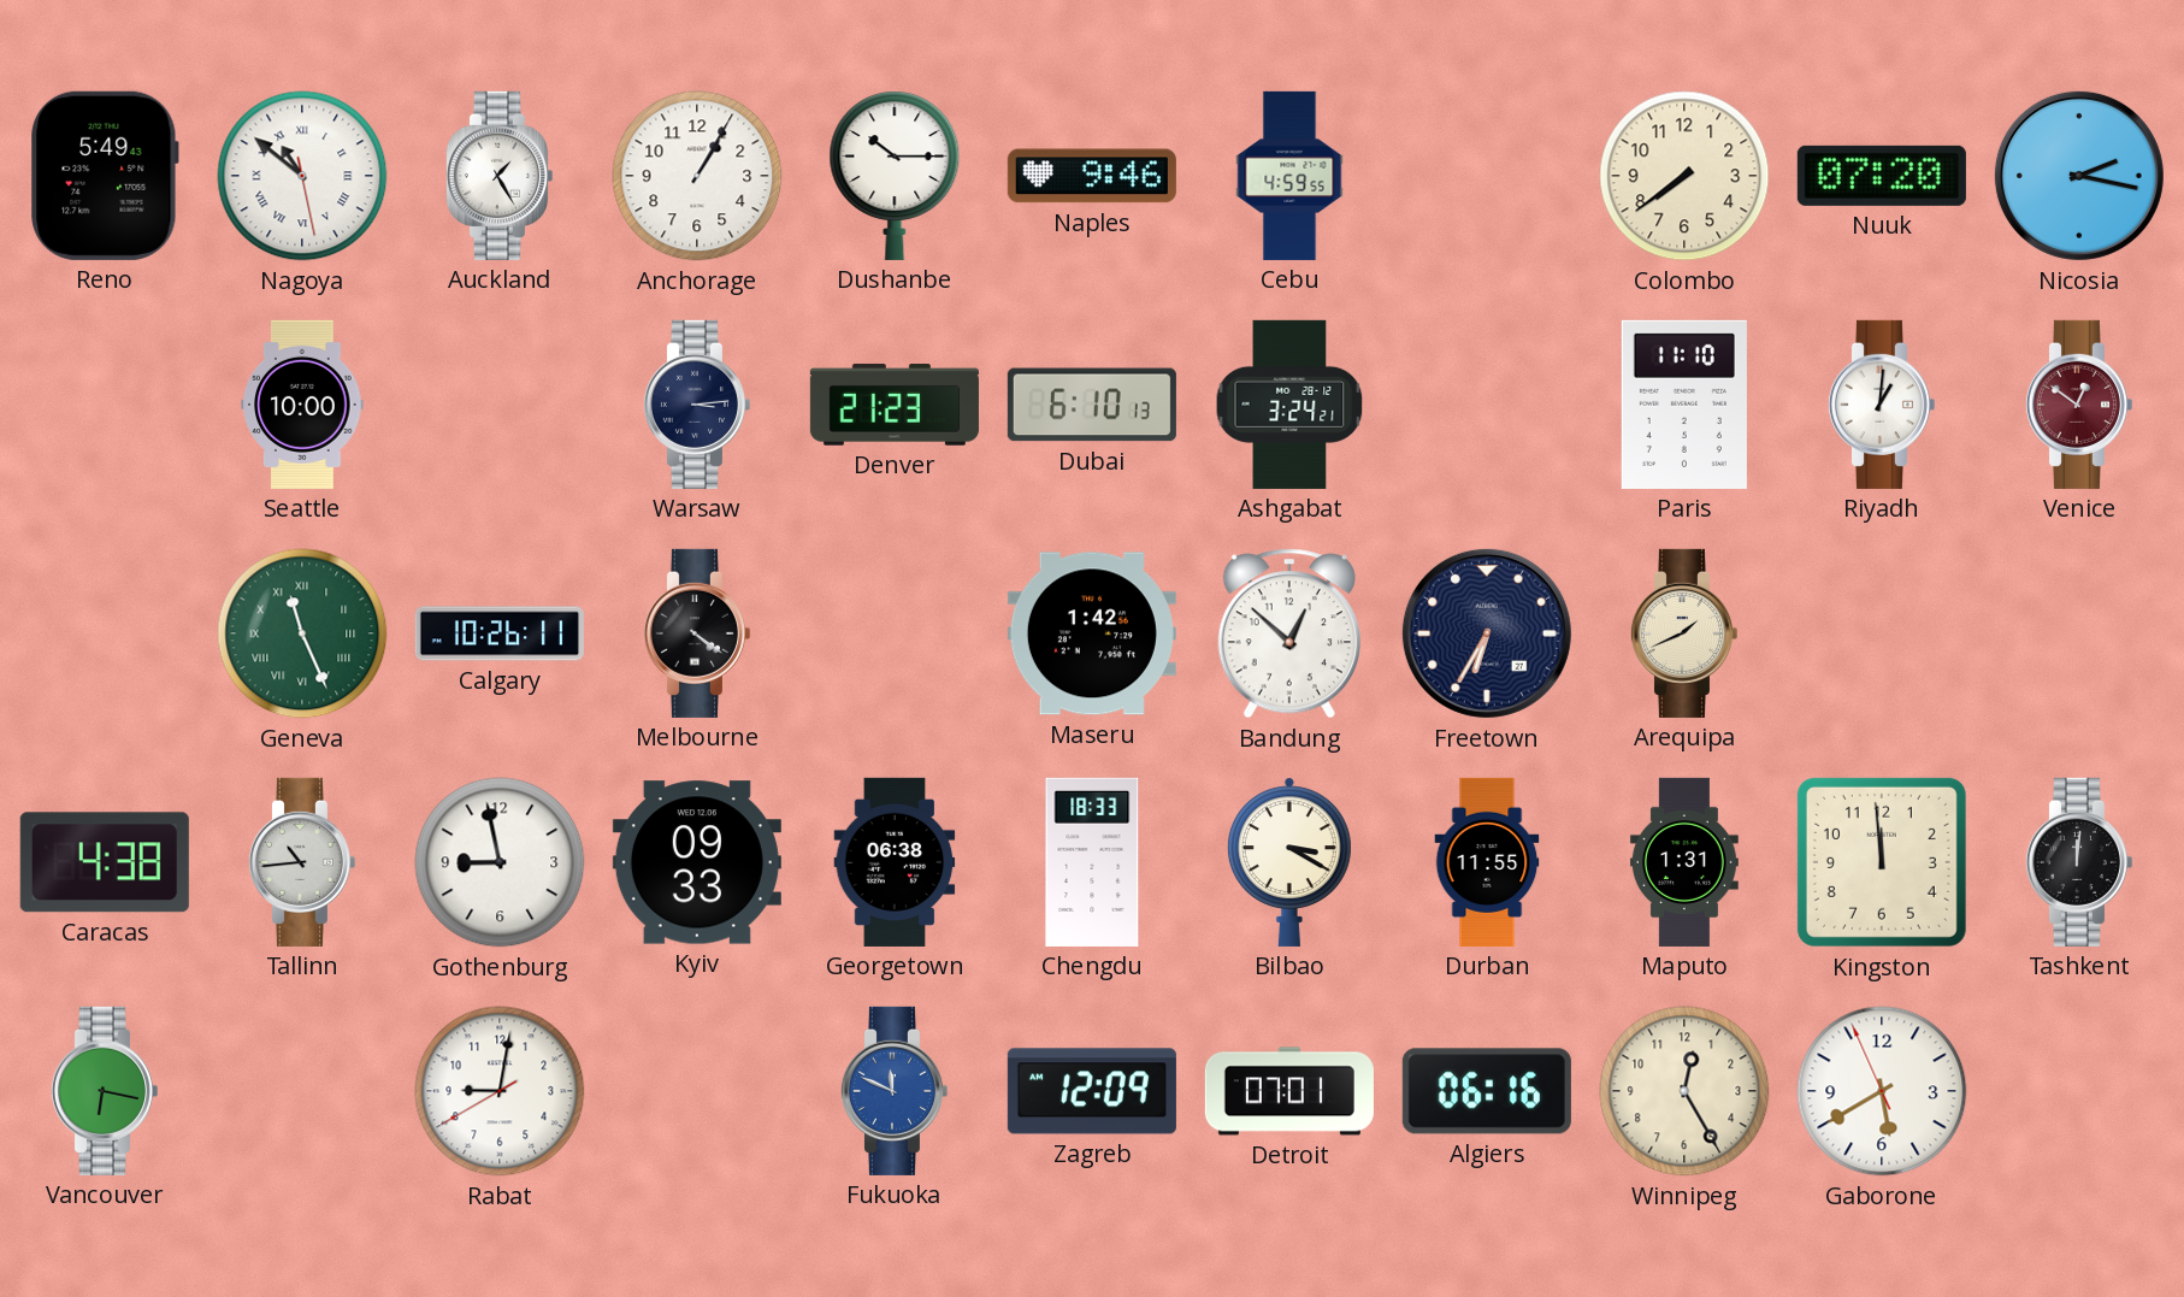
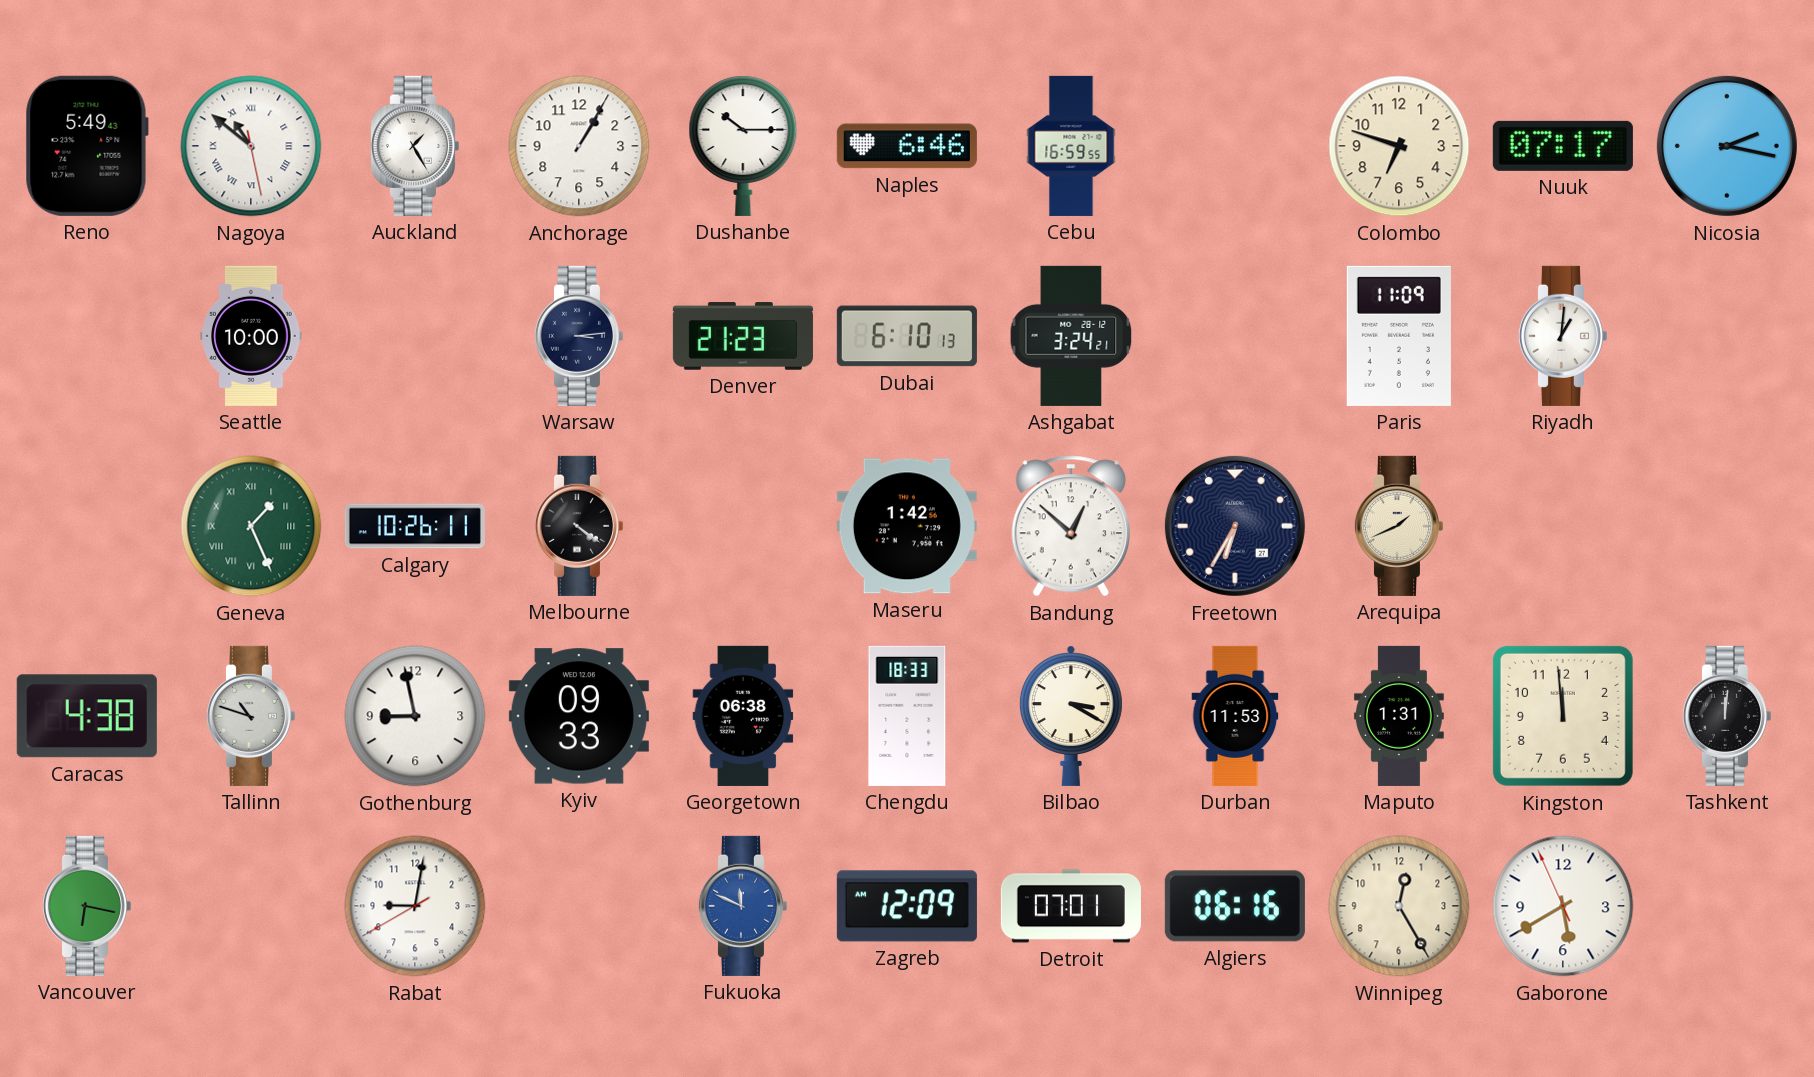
Naples: 9:46 -> 6:46
Cebu: 4:59 -> 16:59
Colombo: 7:39 -> 6:48
Nuuk: 07:20 -> 07:17
Paris: 11:10 -> 11:09
Venice: 12:51 -> none
Geneva: 11:26 -> 1:26
Tallinn: 10:44 -> 10:48
Durban: 11:55 -> 11:53
